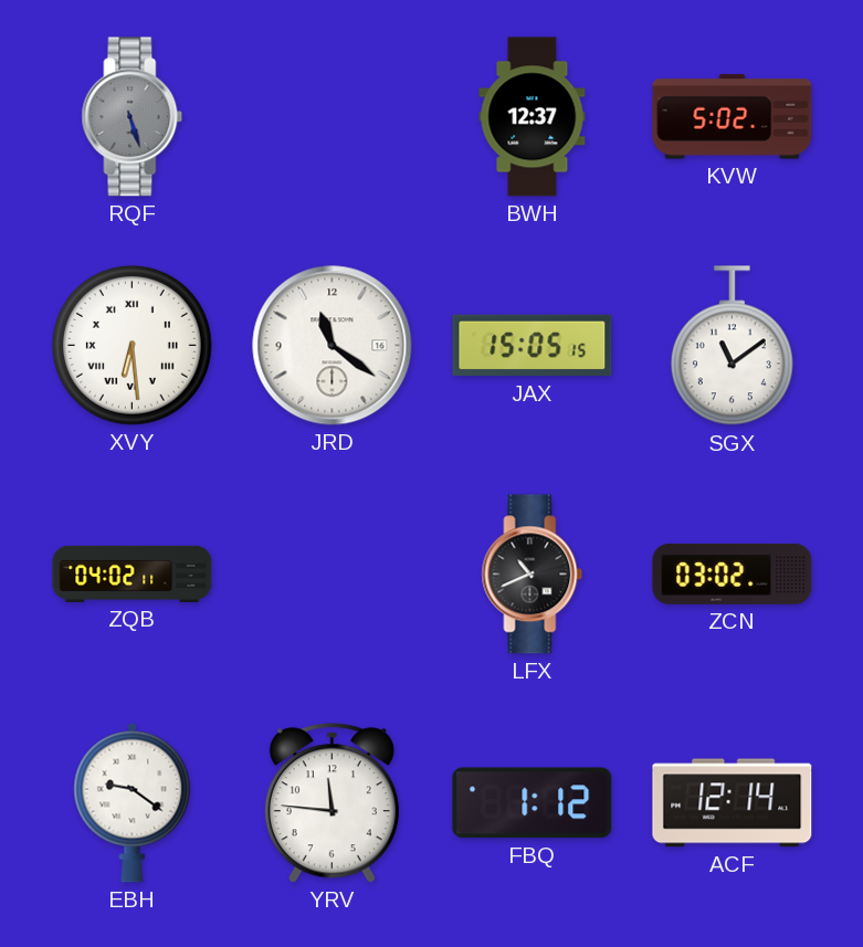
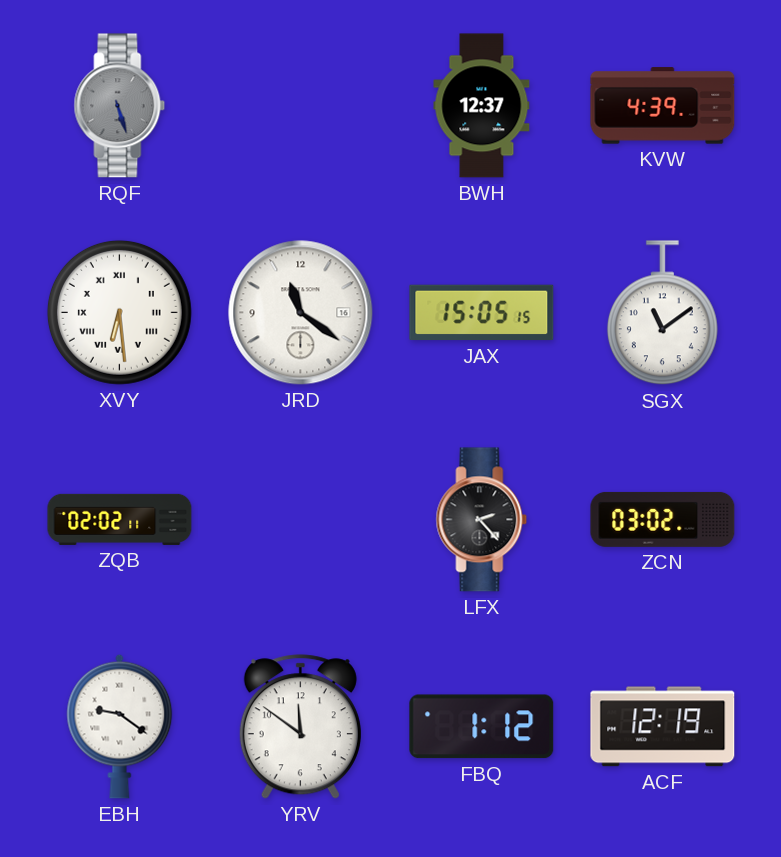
KVW: 5:02 -> 4:39
ZQB: 04:02 -> 02:02
LFX: 10:41 -> 2:23
YRV: 11:46 -> 11:51
ACF: 12:14 -> 12:19
